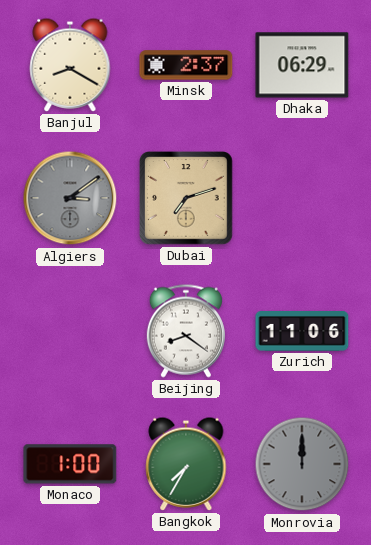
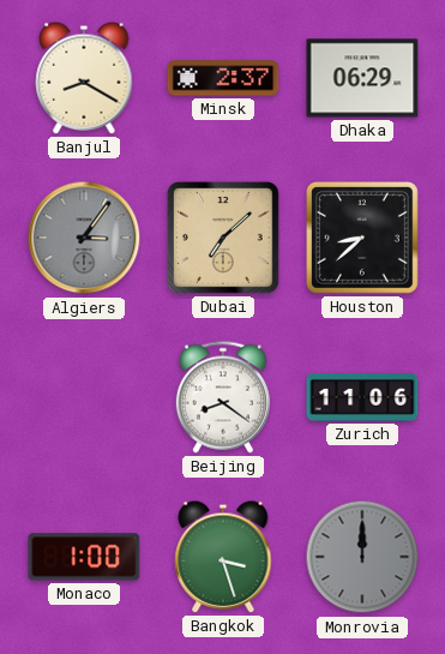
Algiers: 3:09 -> 3:06
Dubai: 7:12 -> 7:08
Houston: none -> 8:38
Bangkok: 7:35 -> 3:27
